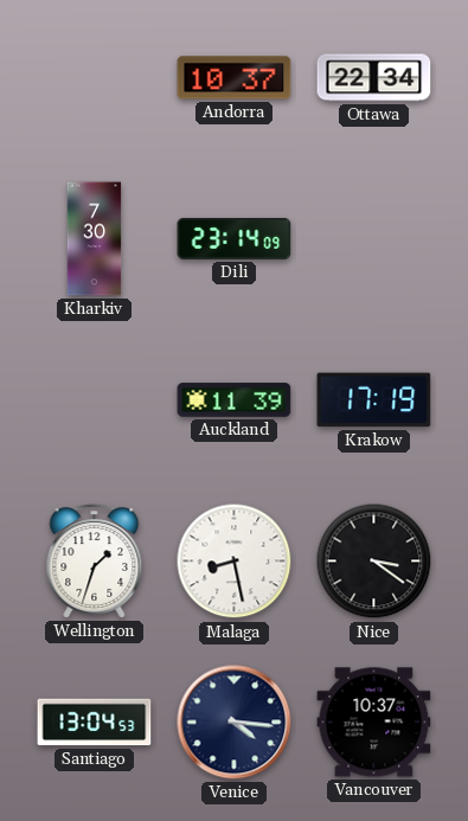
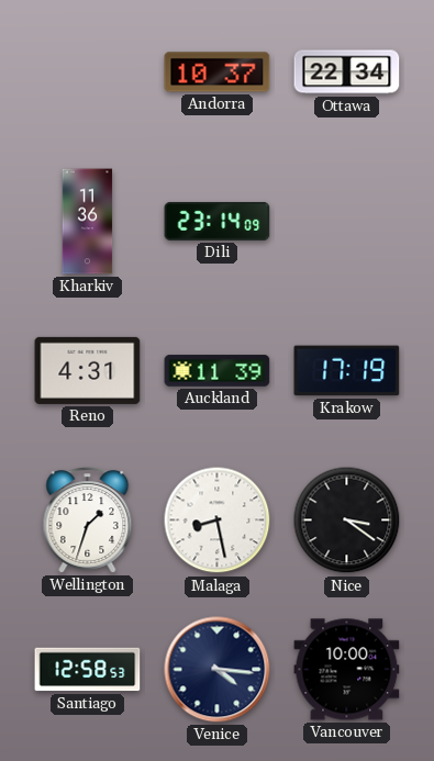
Kharkiv: 7:30 -> 11:36
Reno: none -> 4:31
Santiago: 13:04 -> 12:58
Vancouver: 10:37 -> 10:00
